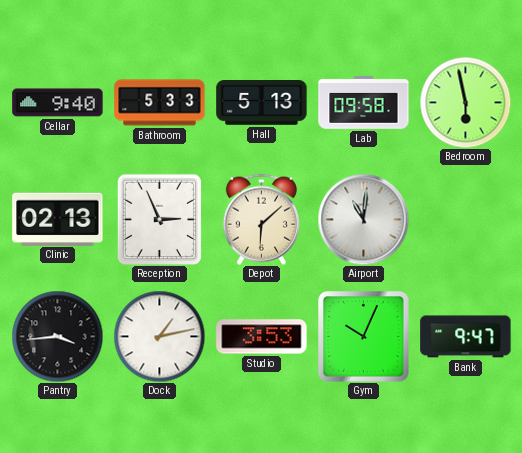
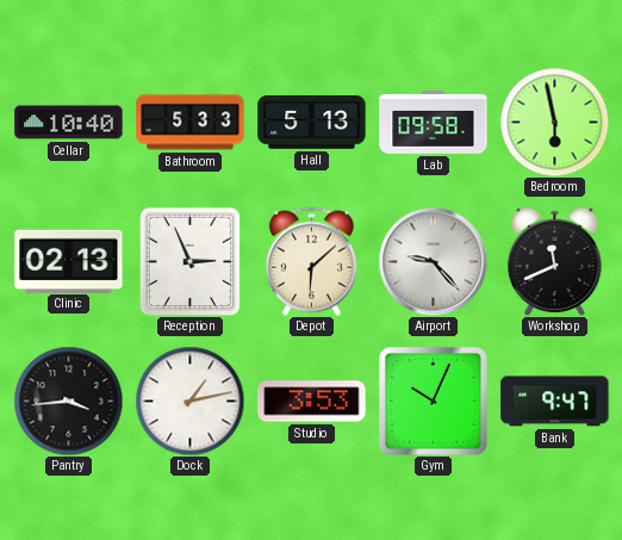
Cellar: 9:40 -> 10:40
Airport: 11:01 -> 9:23
Workshop: none -> 11:41
